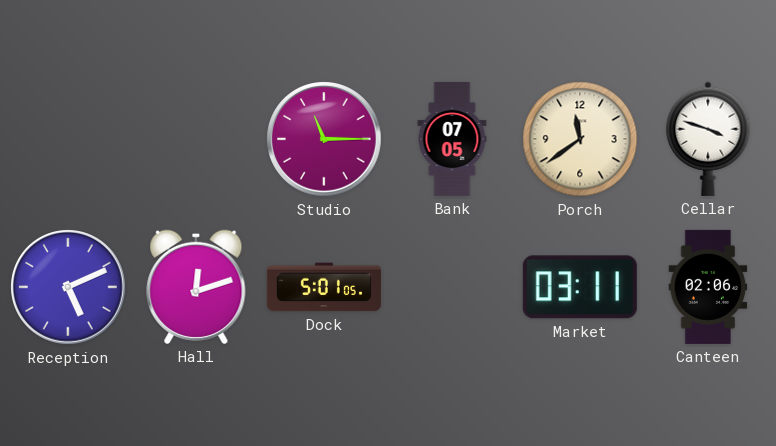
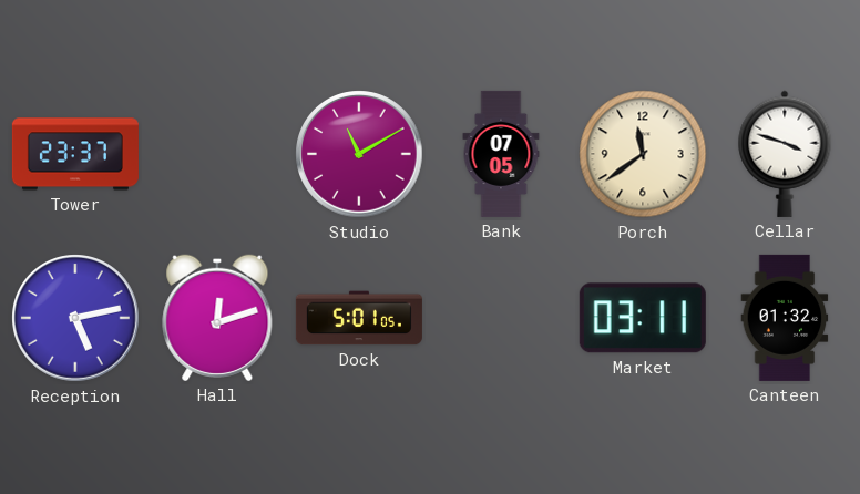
Tower: none -> 23:37
Studio: 11:15 -> 11:10
Reception: 5:11 -> 5:13
Canteen: 02:06 -> 01:32
